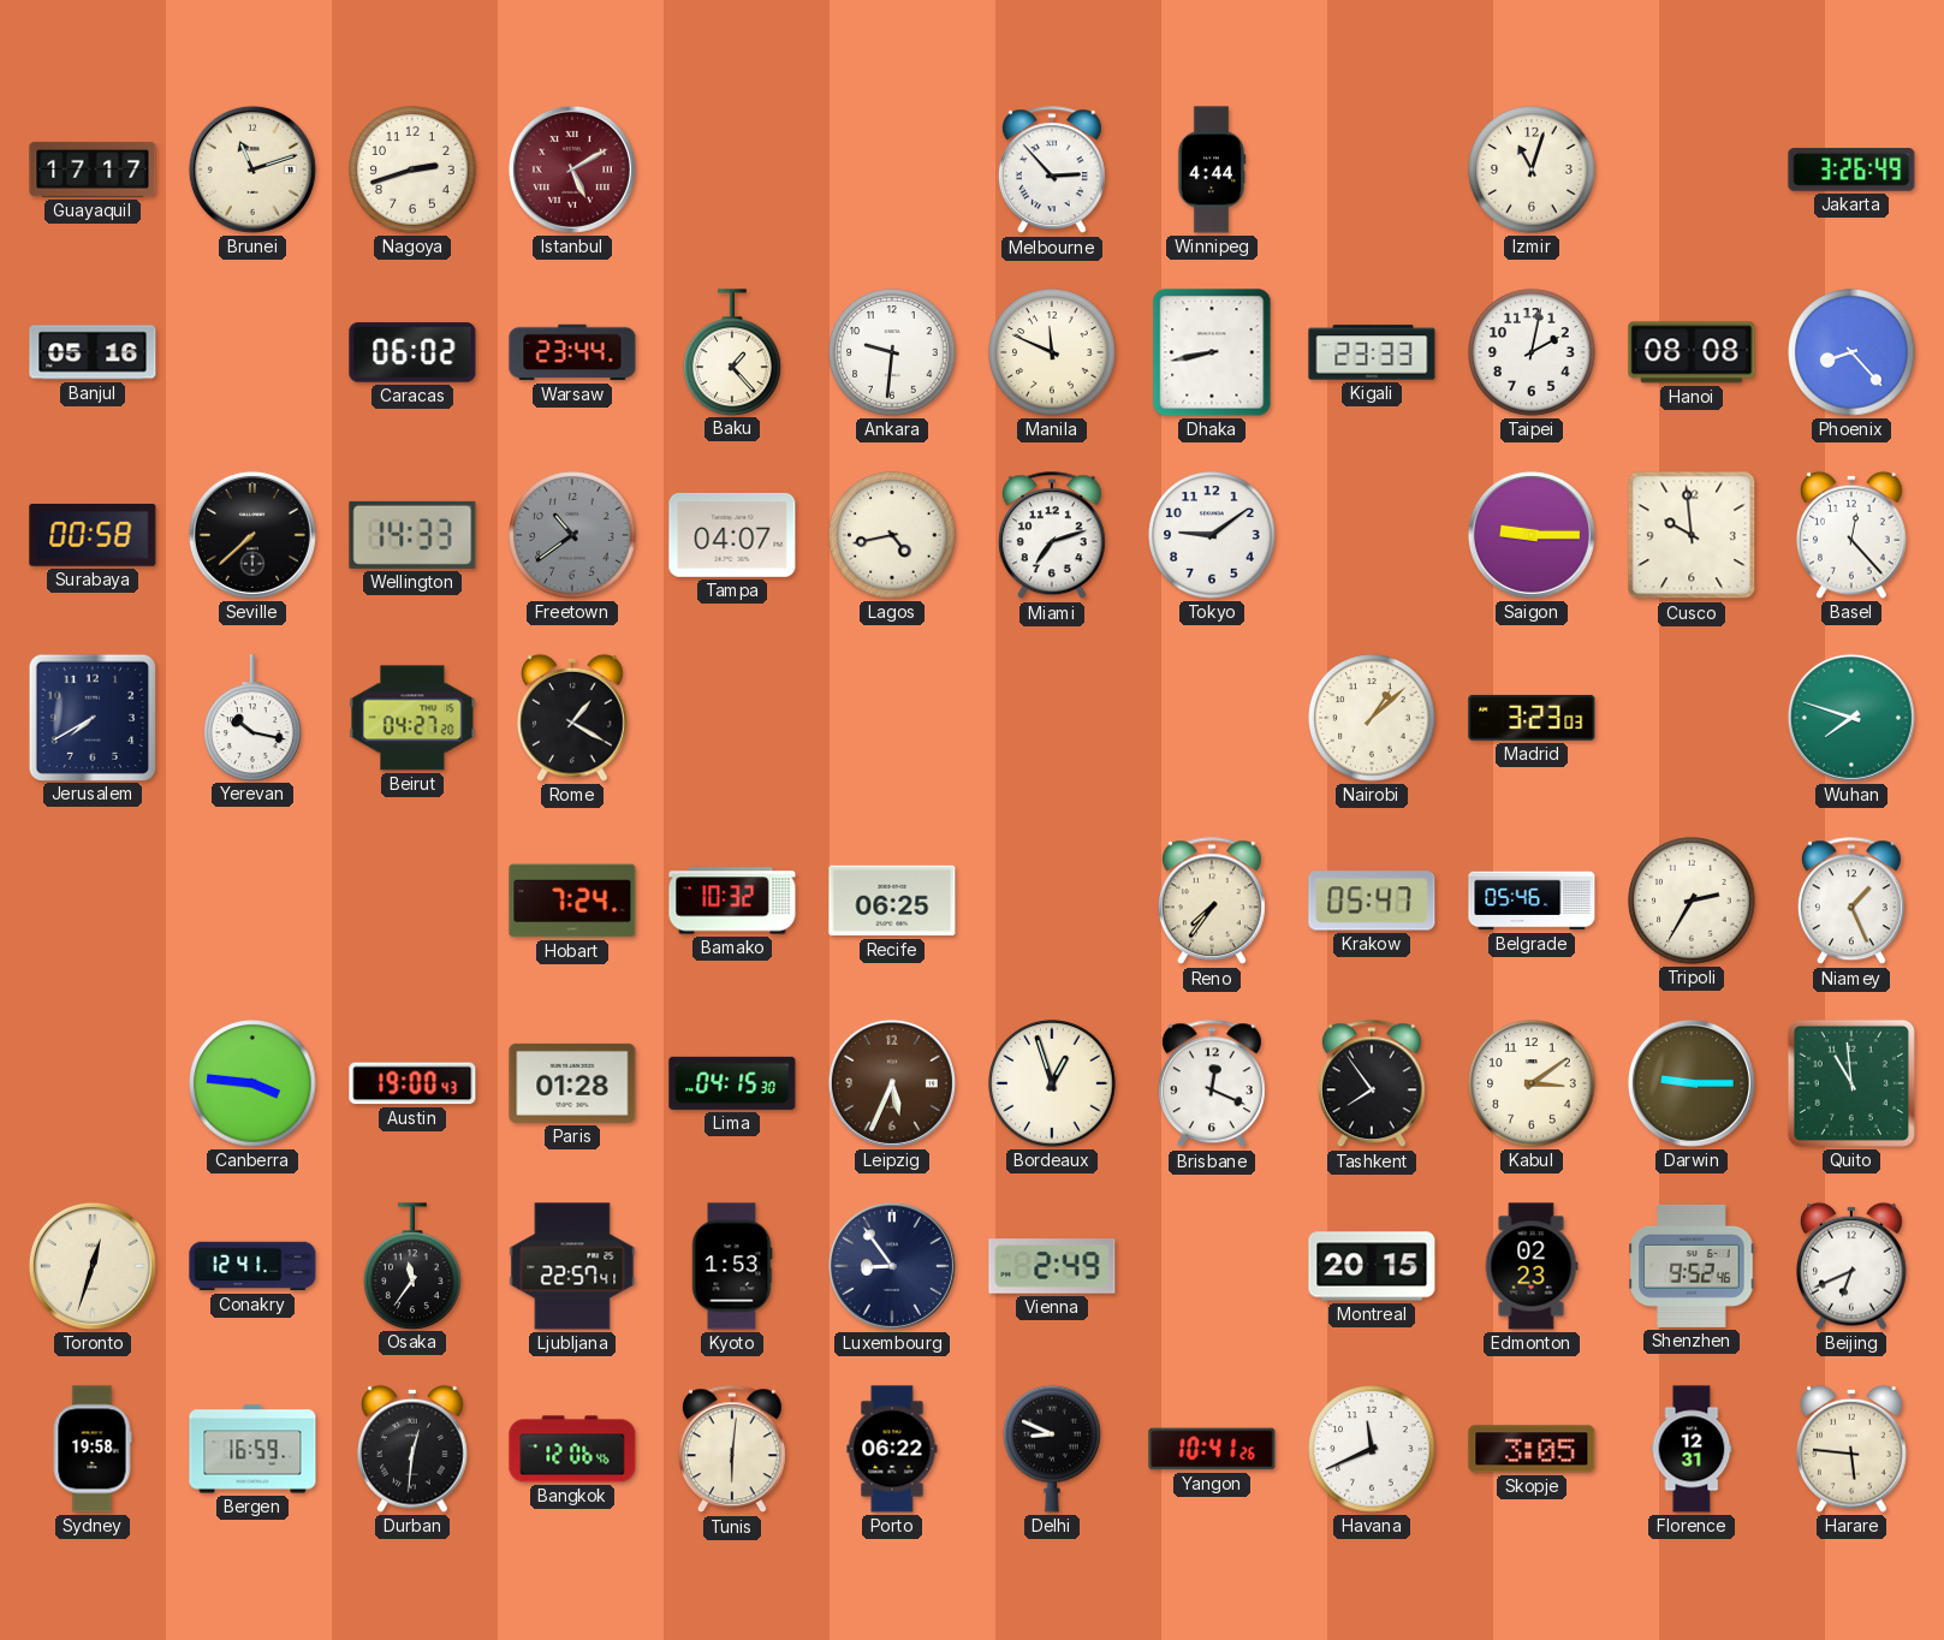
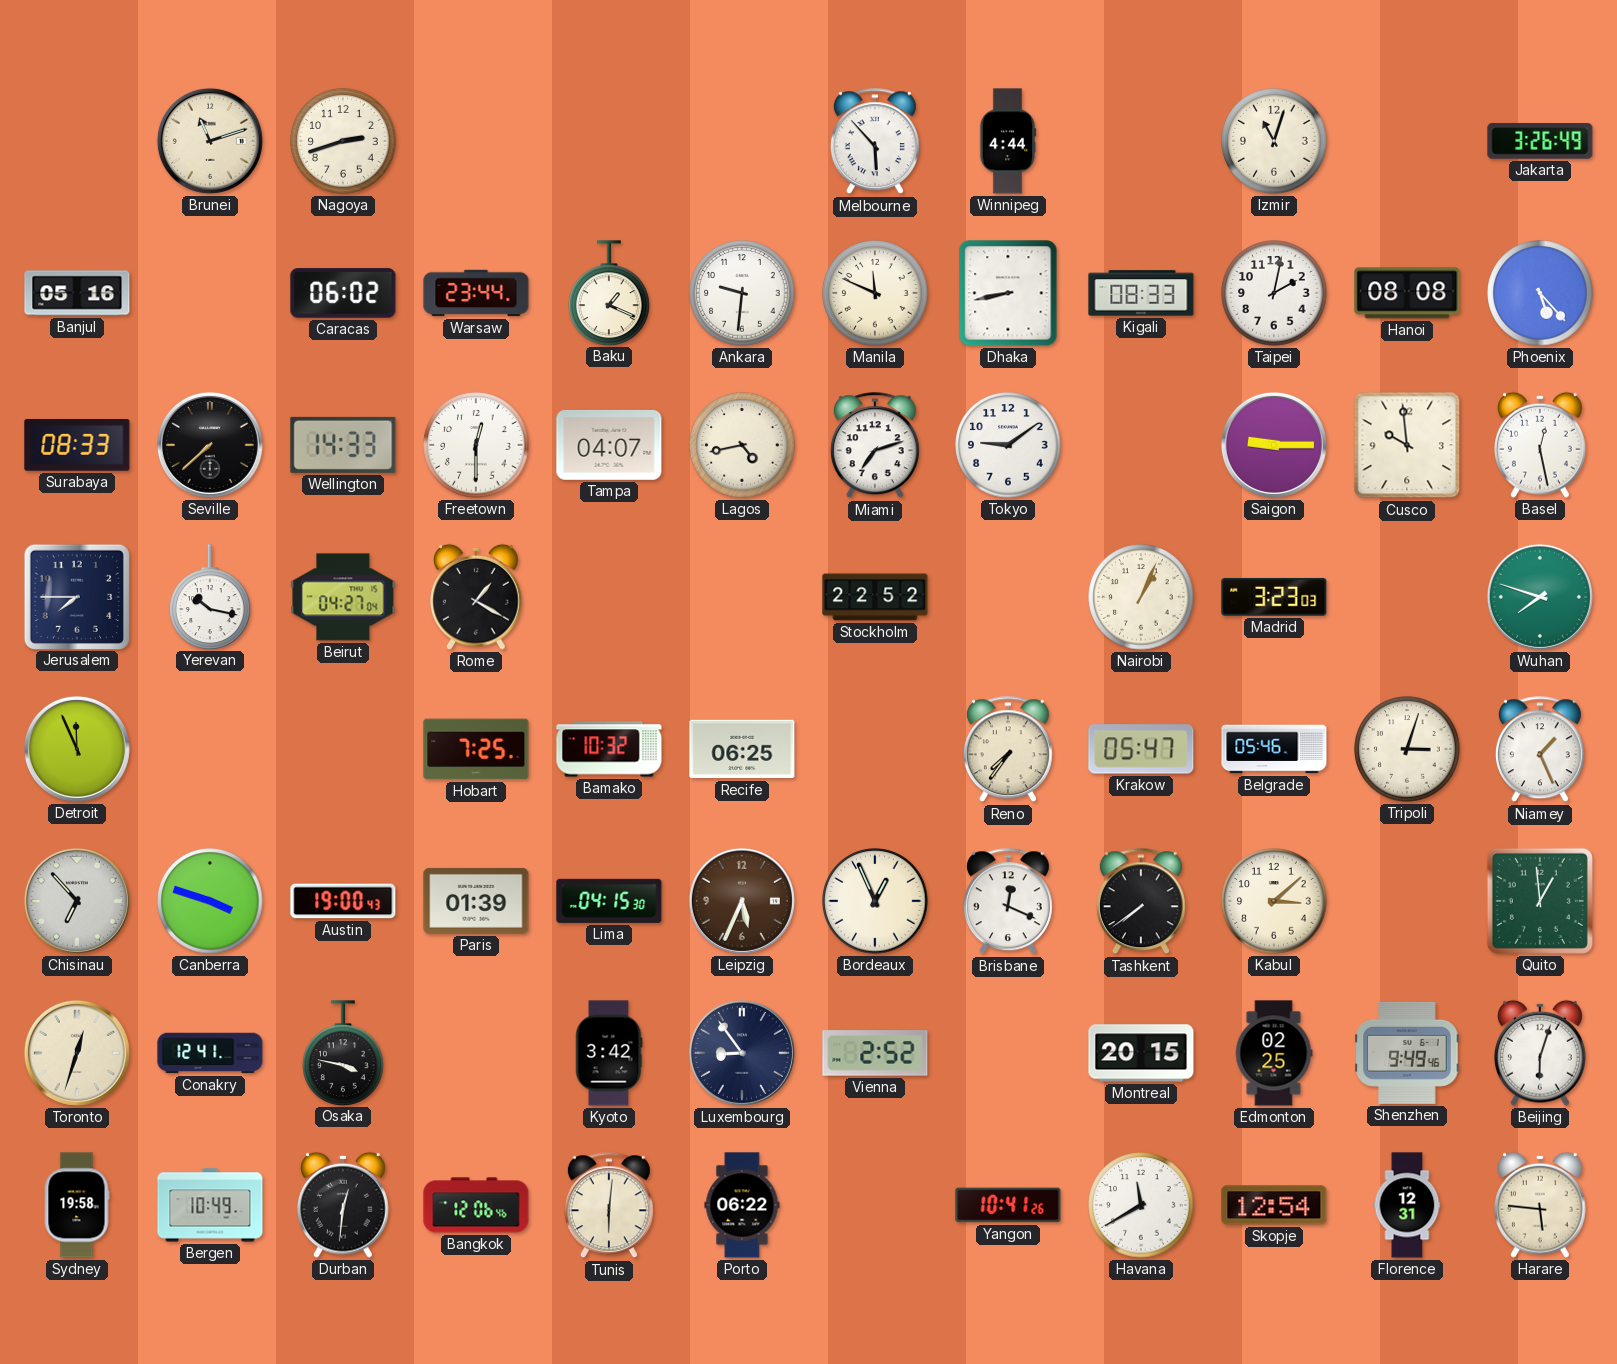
Guayaquil: 17:17 -> none
Istanbul: 5:10 -> none
Melbourne: 2:53 -> 5:53
Baku: 1:23 -> 1:19
Kigali: 23:33 -> 08:33
Phoenix: 8:23 -> 5:23
Surabaya: 00:58 -> 08:33
Freetown: 10:39 -> 12:30
Freetown dial: grey -> white
Basel: 12:23 -> 12:28
Jerusalem: 7:40 -> 7:45
Beirut: 04:27:20 -> 04:27:04
Stockholm: none -> 22:52
Nairobi: 1:08 -> 1:04
Detroit: none -> 11:56
Hobart: 7:24 -> 7:25
Tripoli: 2:35 -> 3:03
Chisinau: none -> 6:53
Canberra: 3:46 -> 3:48
Paris: 01:28 -> 01:39
Bordeaux: 12:57 -> 12:56
Tashkent: 7:54 -> 7:39
Kabul: 3:09 -> 3:08
Darwin: 9:15 -> none
Quito: 10:59 -> 12:59
Osaka: 11:36 -> 3:47
Ljubljana: 22:57 -> none
Kyoto: 1:53 -> 3:42
Vienna: 2:49 -> 2:52
Edmonton: 02:23 -> 02:25
Shenzhen: 9:52 -> 9:49
Beijing: 6:41 -> 6:03
Bergen: 16:59 -> 10:49
Delhi: 8:49 -> none
Havana: 11:41 -> 11:40
Skopje: 3:05 -> 12:54
